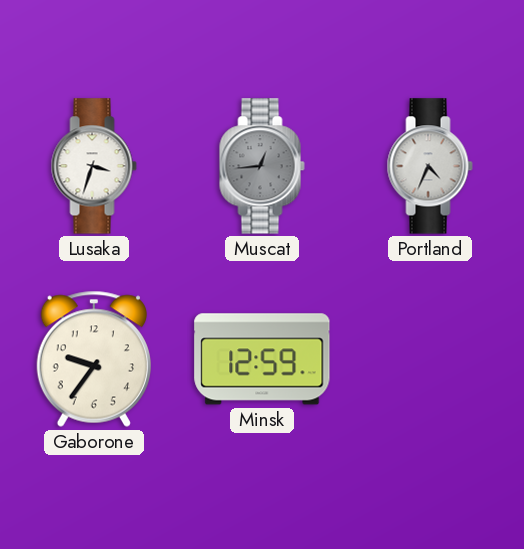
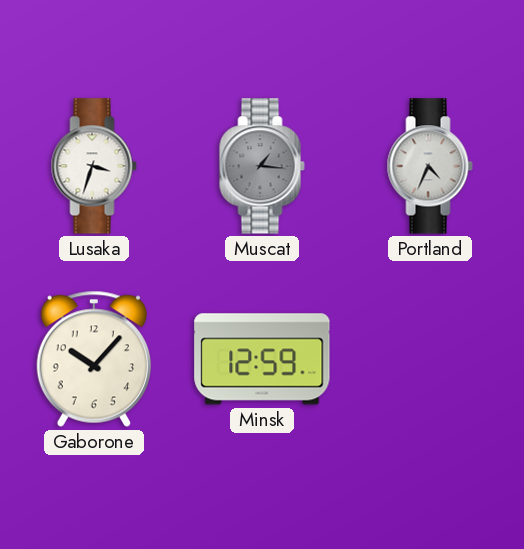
Muscat: 12:44 -> 1:16
Gaborone: 9:36 -> 10:07
